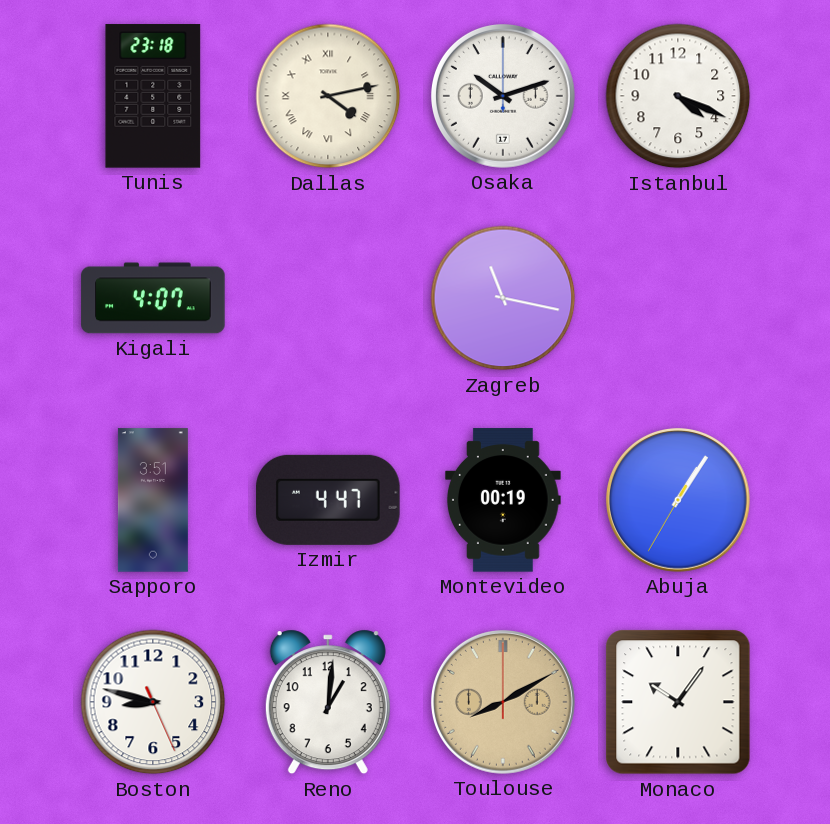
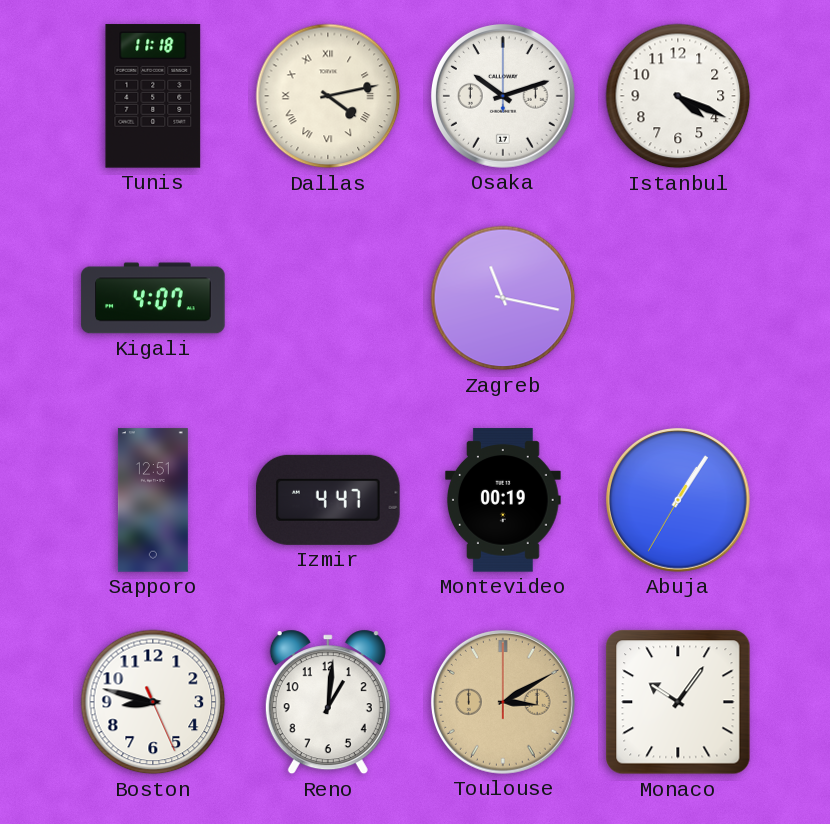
Tunis: 23:18 -> 11:18
Sapporo: 3:51 -> 12:51
Toulouse: 8:10 -> 3:10
